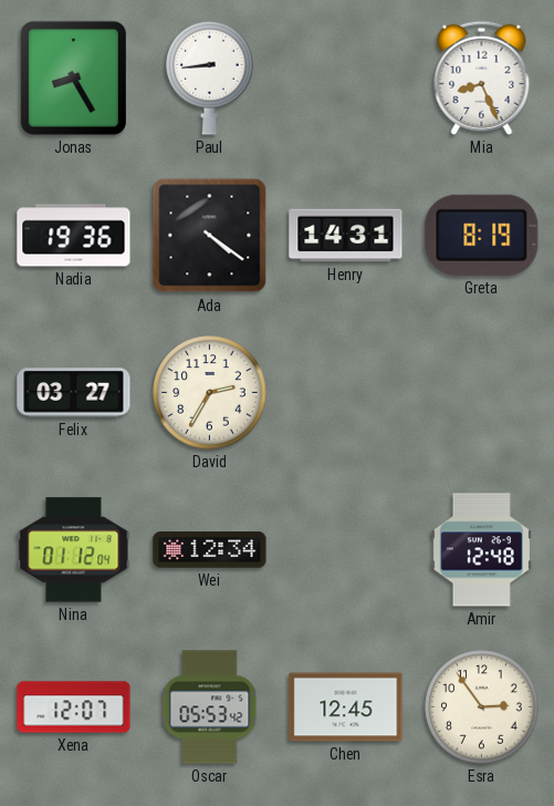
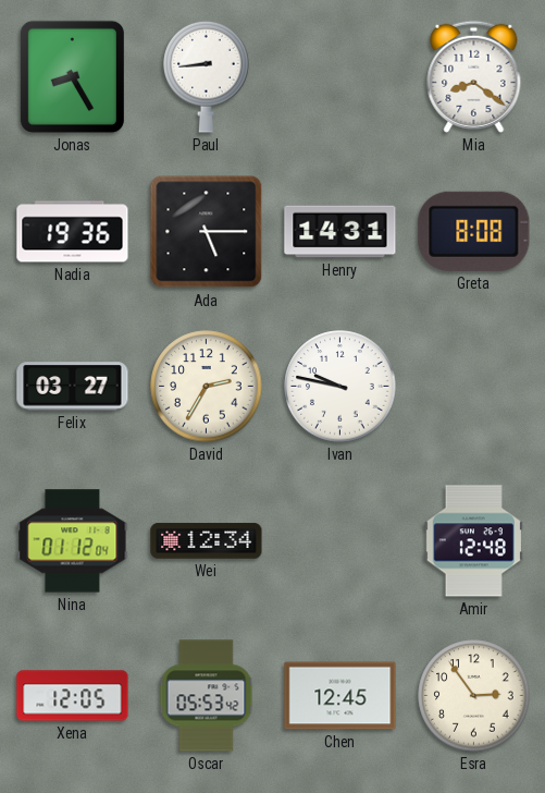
Mia: 8:26 -> 8:21
Ada: 4:21 -> 5:15
Greta: 8:19 -> 8:08
Ivan: none -> 9:47
Xena: 12:07 -> 12:05
